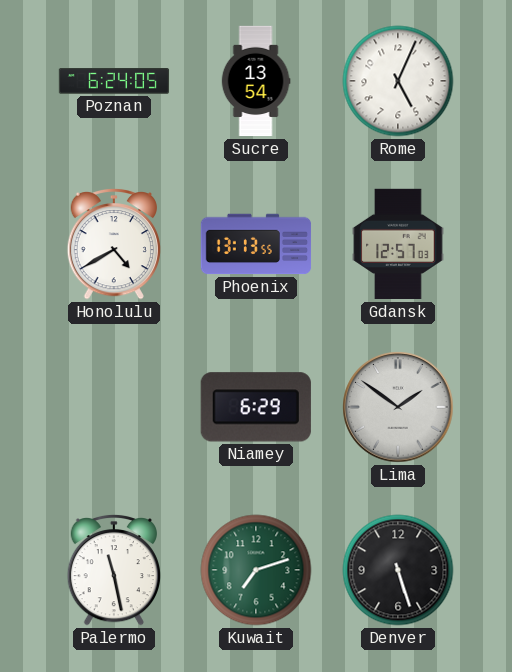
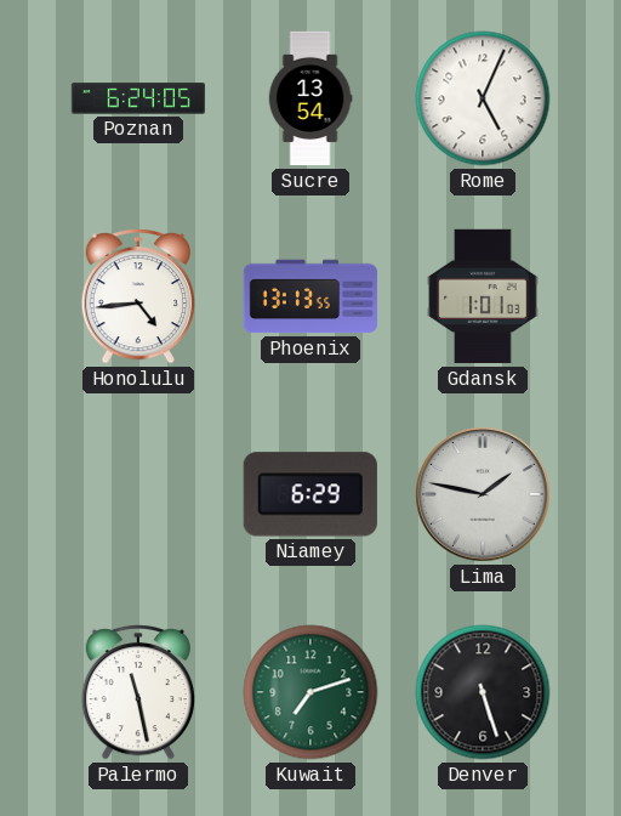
Honolulu: 4:40 -> 4:44
Gdansk: 12:57 -> 1:01
Lima: 1:51 -> 1:47
